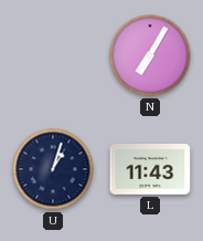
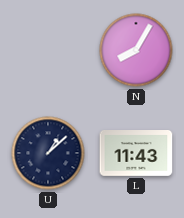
N: 7:05 -> 8:05
U: 1:03 -> 1:08
